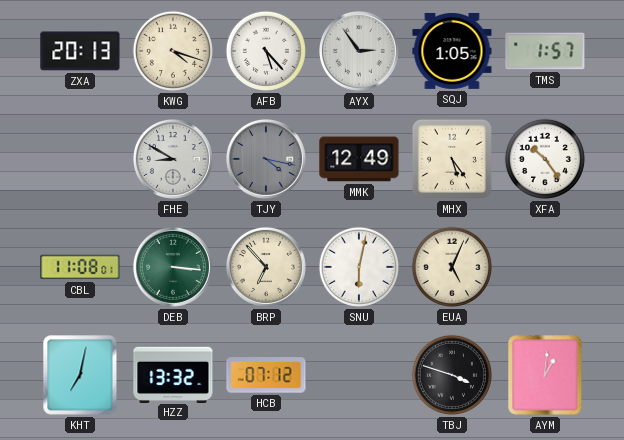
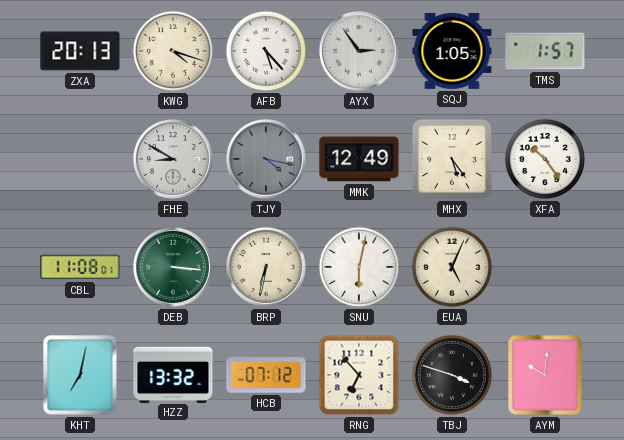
BRP: 6:53 -> 6:32
RNG: none -> 6:53
AYM: 1:01 -> 10:01
